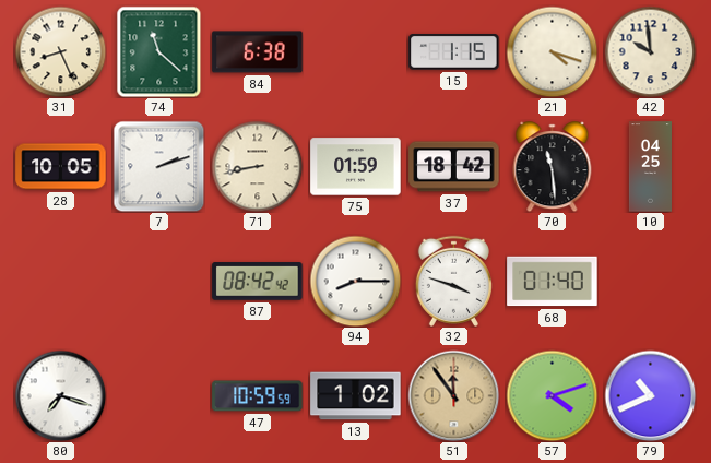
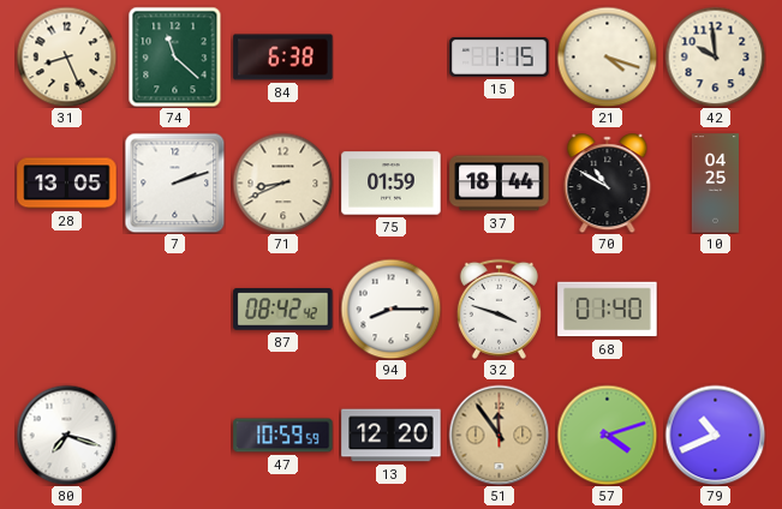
28: 10:05 -> 13:05
71: 8:43 -> 8:41
37: 18:42 -> 18:44
70: 11:29 -> 10:50
13: 1:02 -> 12:20
